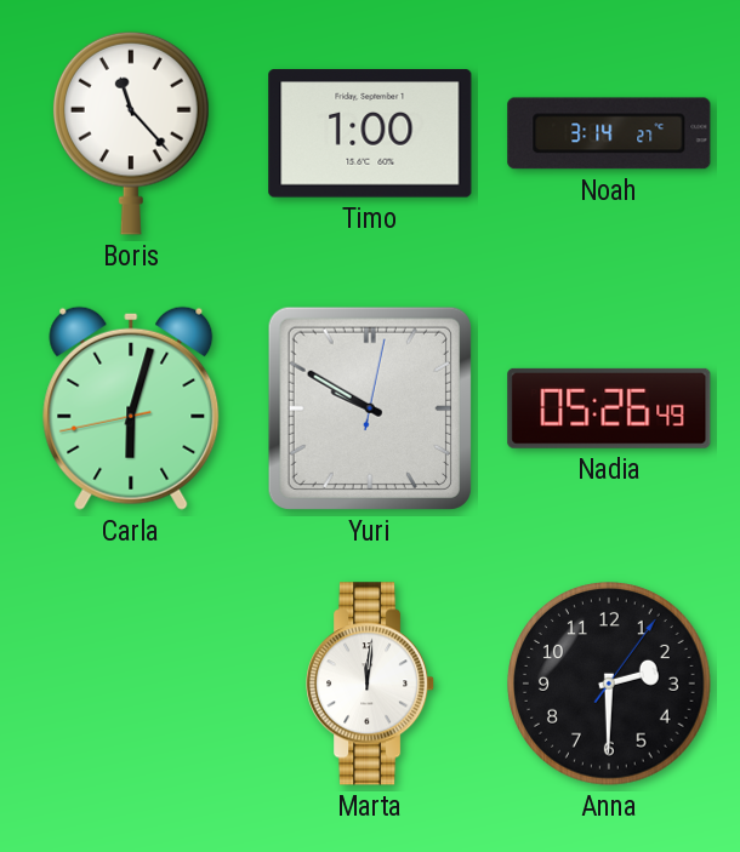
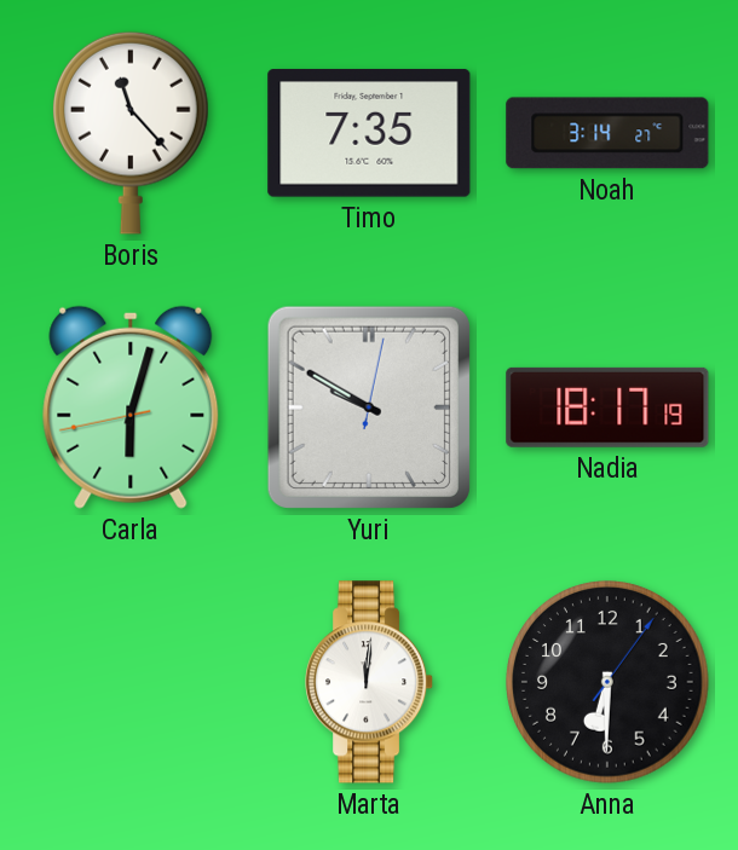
Timo: 1:00 -> 7:35
Nadia: 05:26 -> 18:17
Anna: 2:30 -> 6:30
